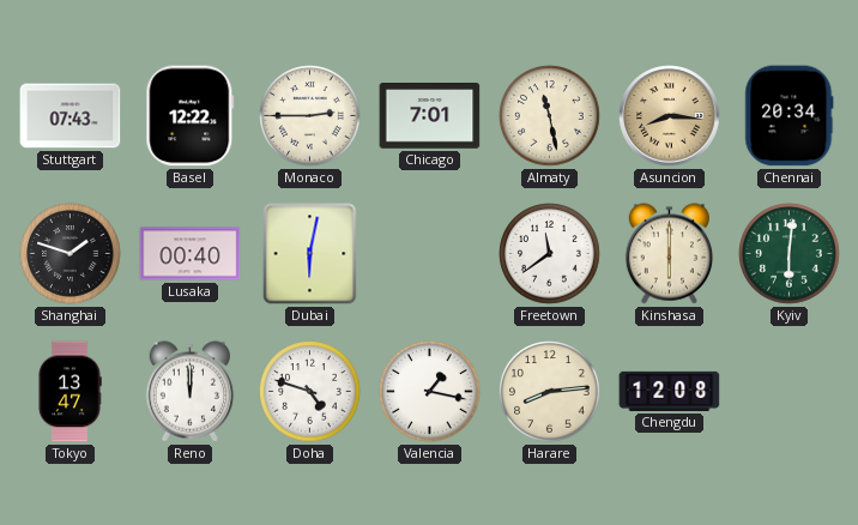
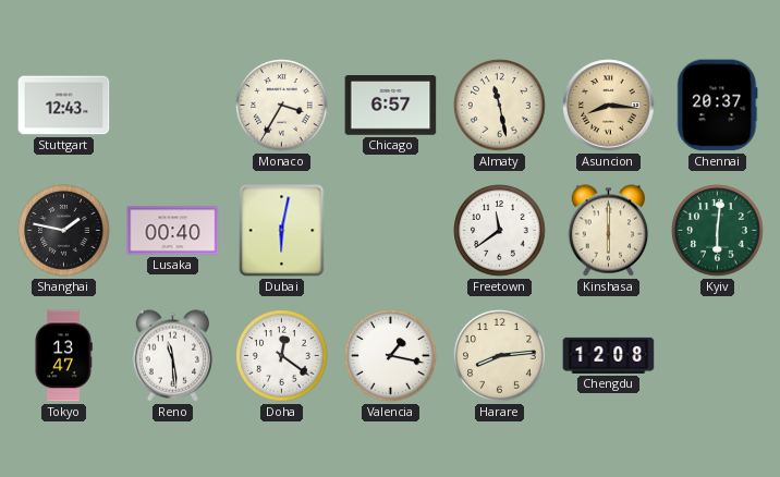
Stuttgart: 07:43 -> 12:43
Basel: 12:22 -> none
Monaco: 2:45 -> 3:35
Chicago: 7:01 -> 6:57
Chennai: 20:34 -> 20:37
Shanghai: 1:48 -> 1:47
Reno: 12:00 -> 11:29
Doha: 4:48 -> 12:21
